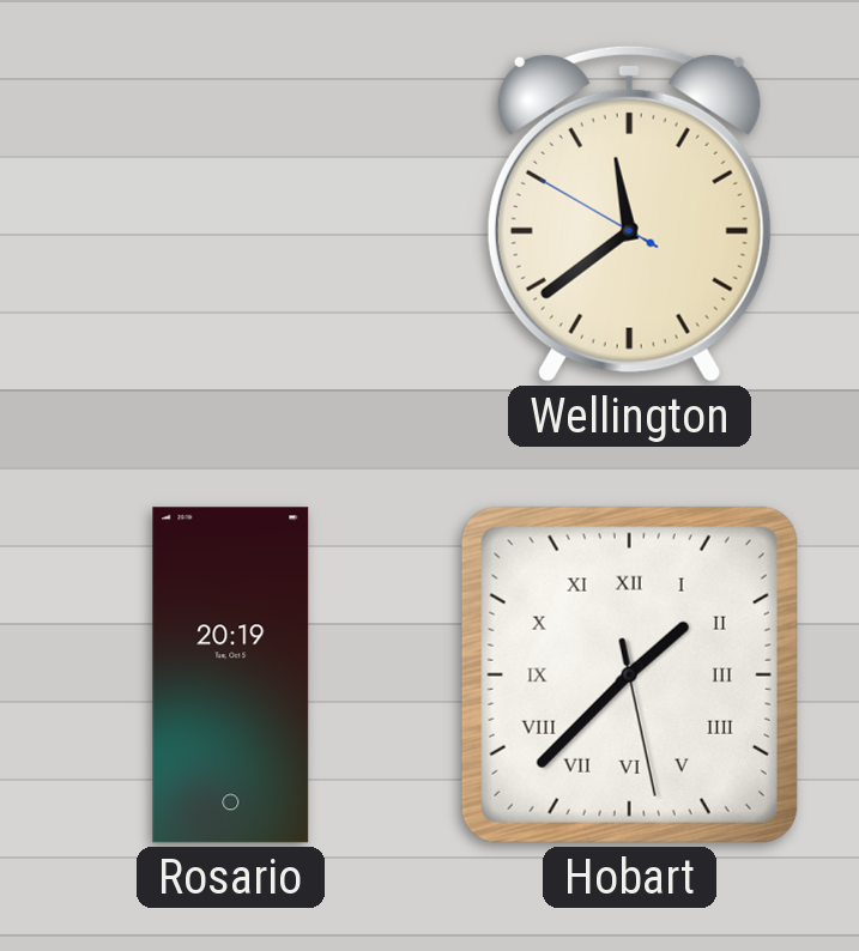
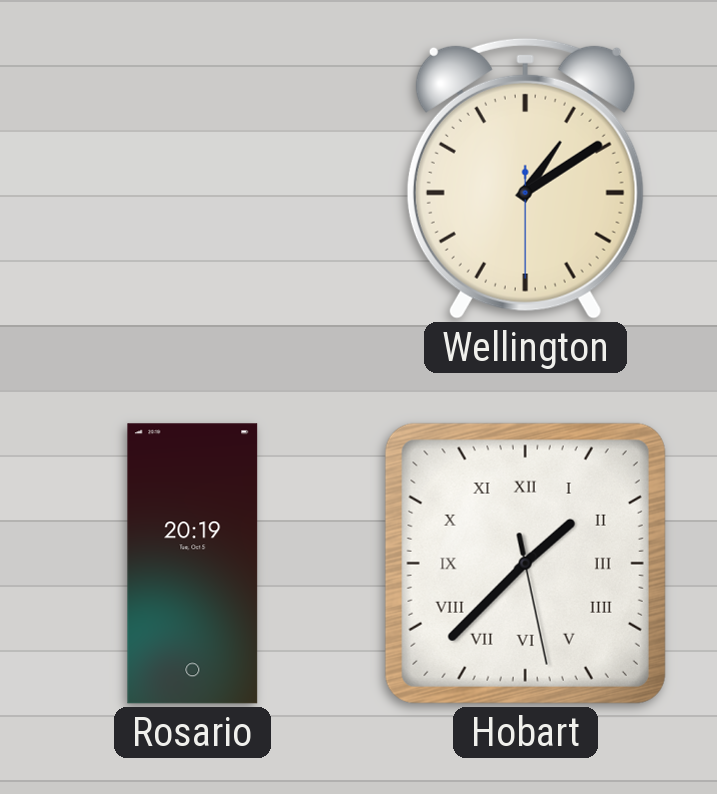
Wellington: 11:38 -> 1:09
